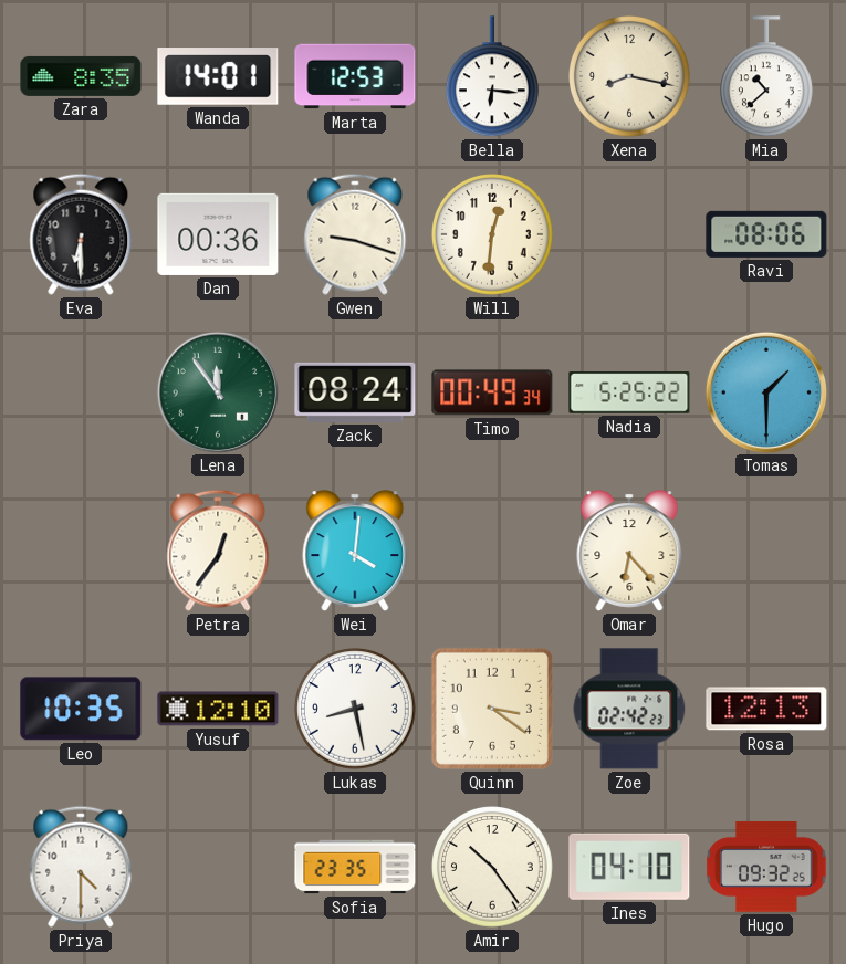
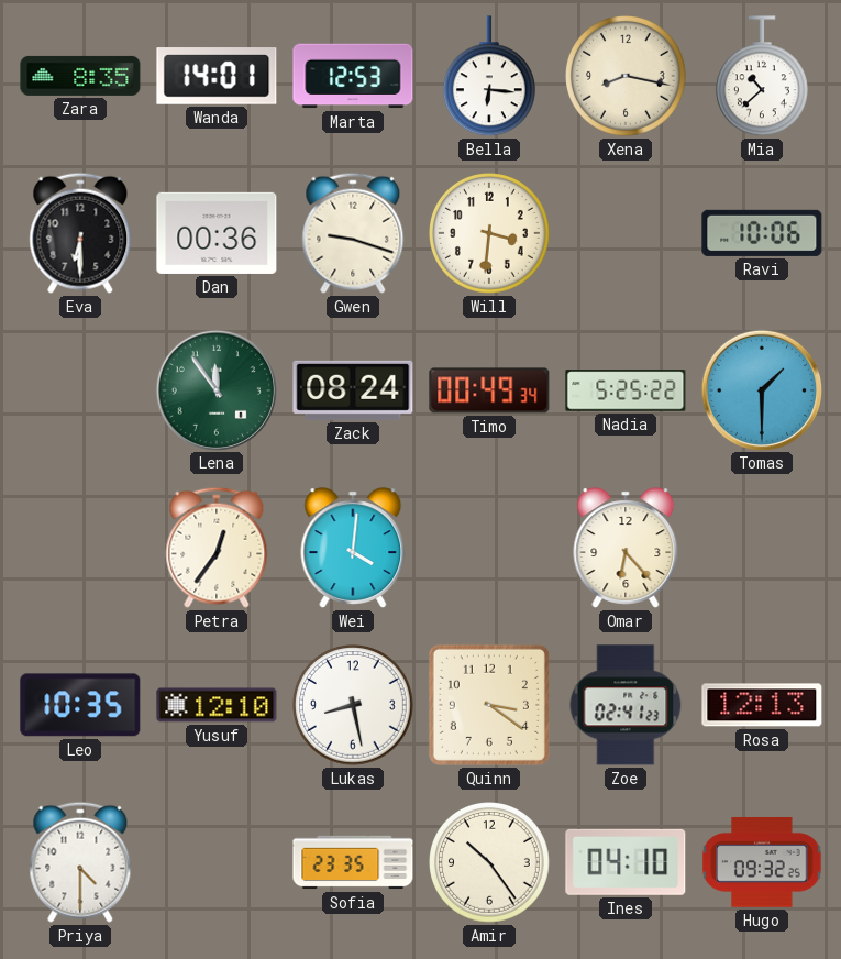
Will: 12:31 -> 3:31
Ravi: 08:06 -> 10:06
Zoe: 02:42 -> 02:41
